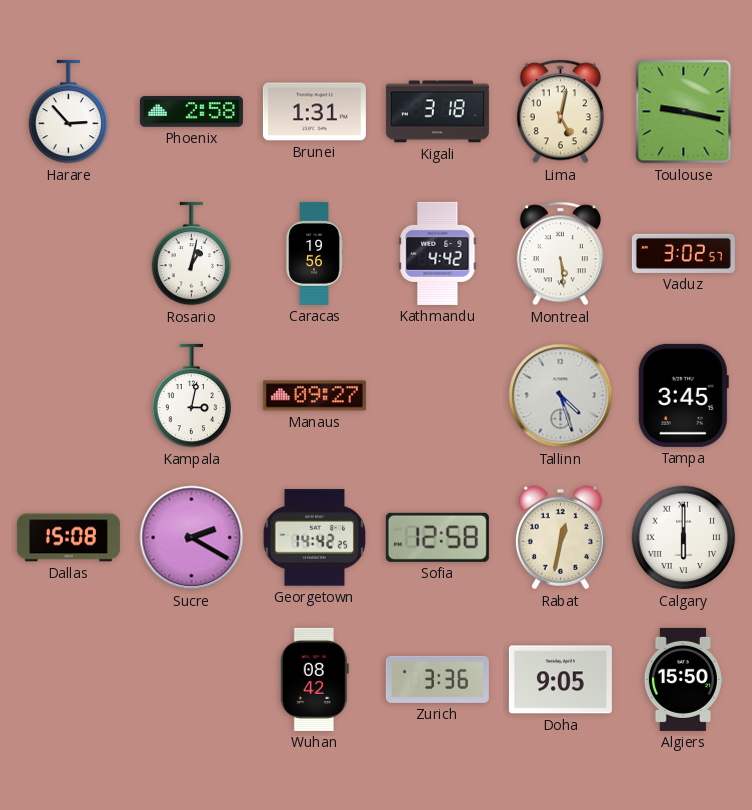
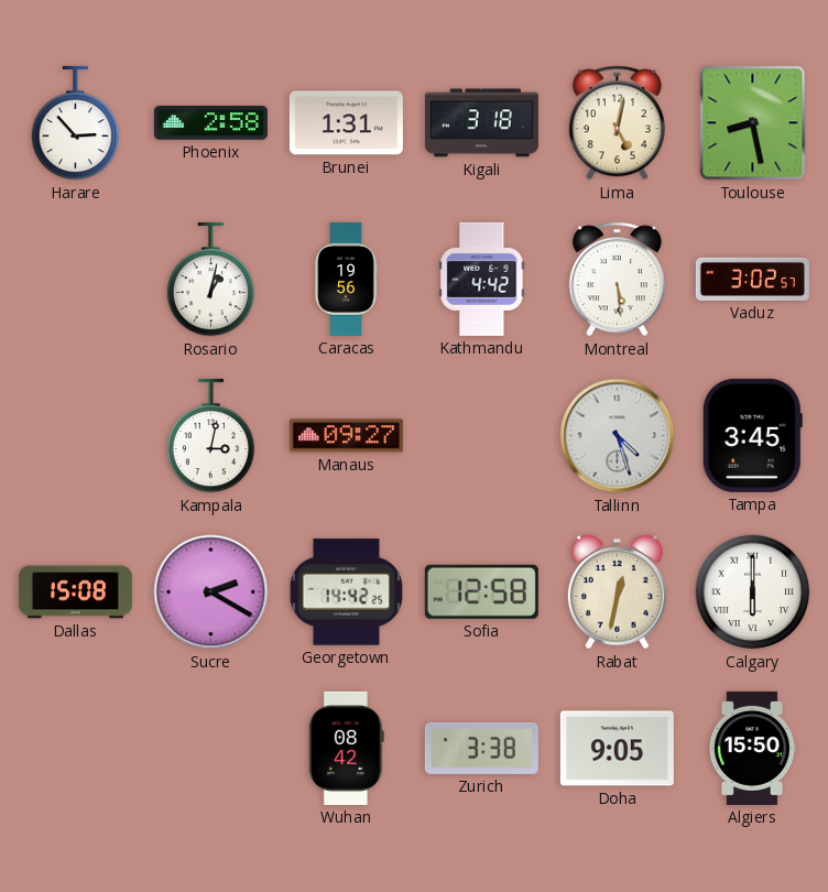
Toulouse: 9:17 -> 8:28
Zurich: 3:36 -> 3:38
